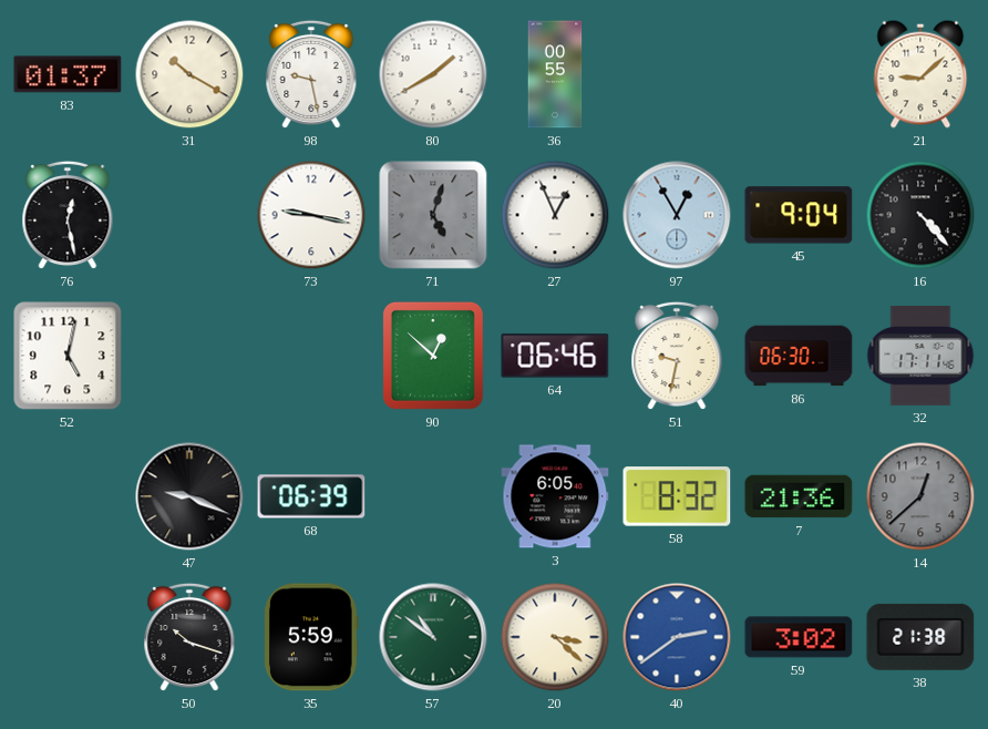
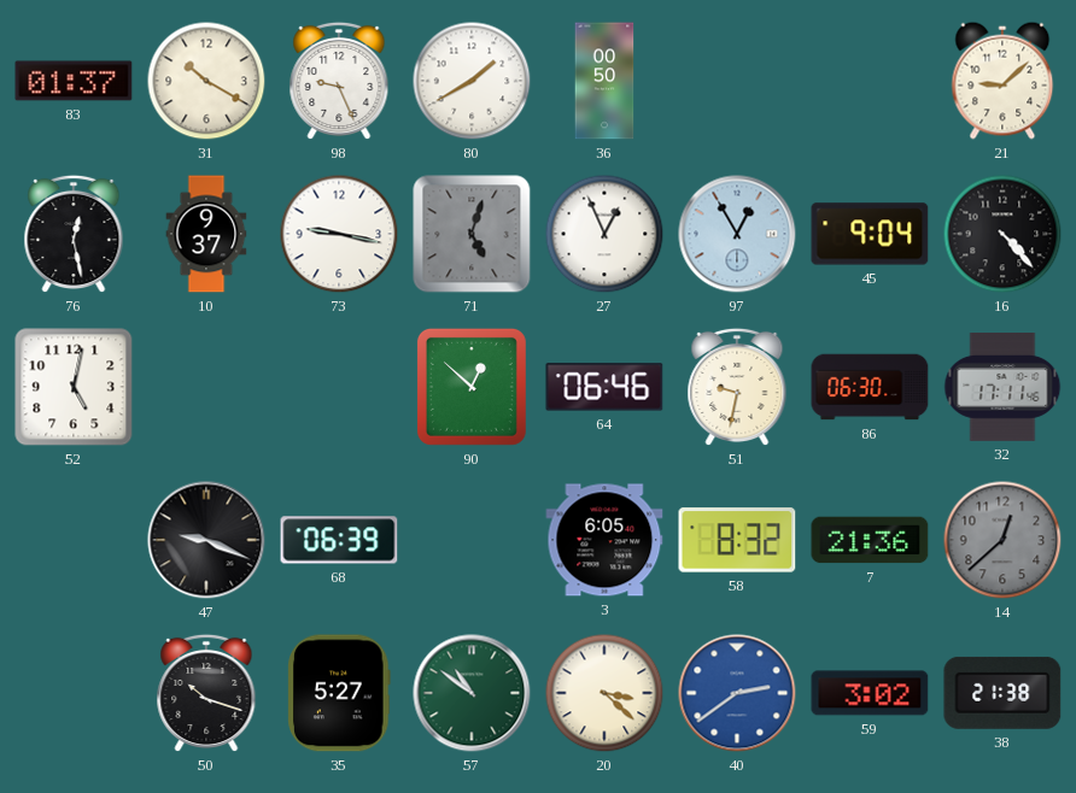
98: 9:28 -> 9:26
36: 00:55 -> 00:50
10: none -> 9:37
35: 5:59 -> 5:27
